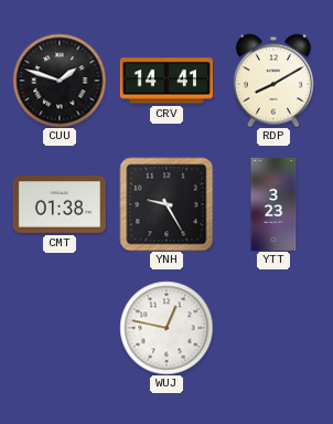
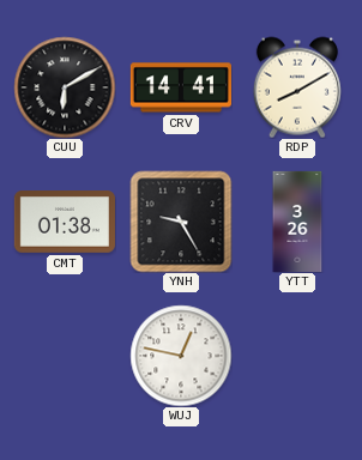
CUU: 1:48 -> 6:10
YTT: 3:23 -> 3:26
